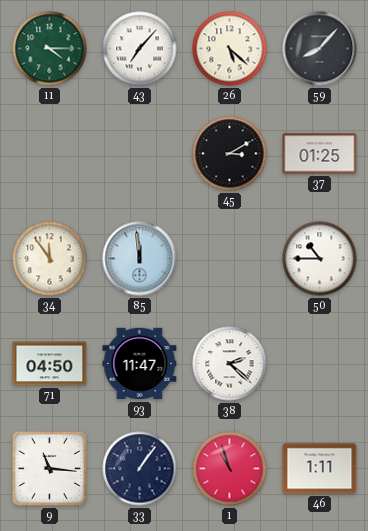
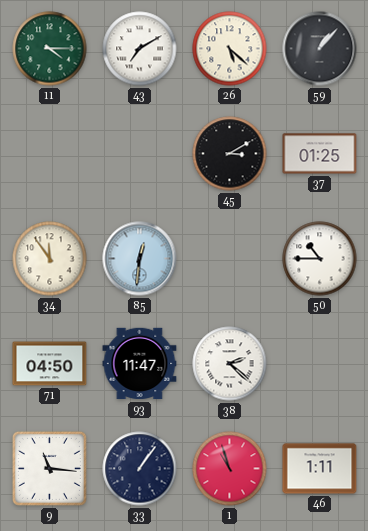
43: 7:07 -> 7:10
59: 8:07 -> 1:07
85: 11:59 -> 12:31
